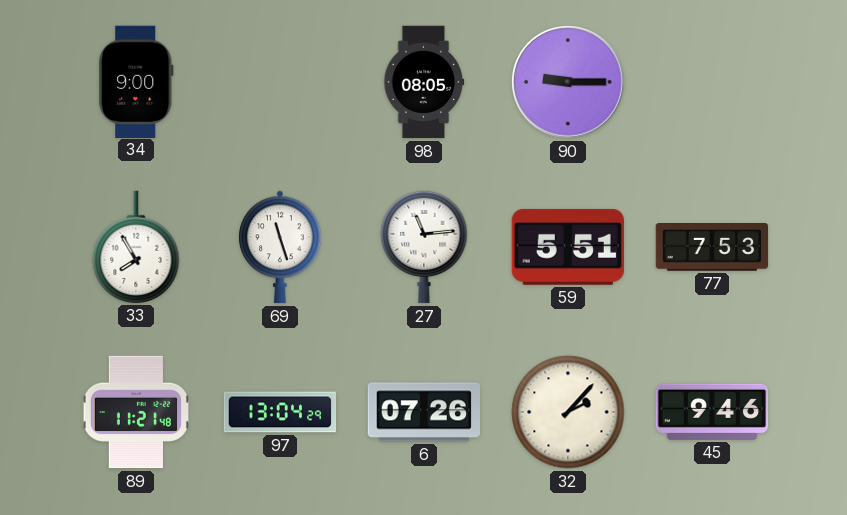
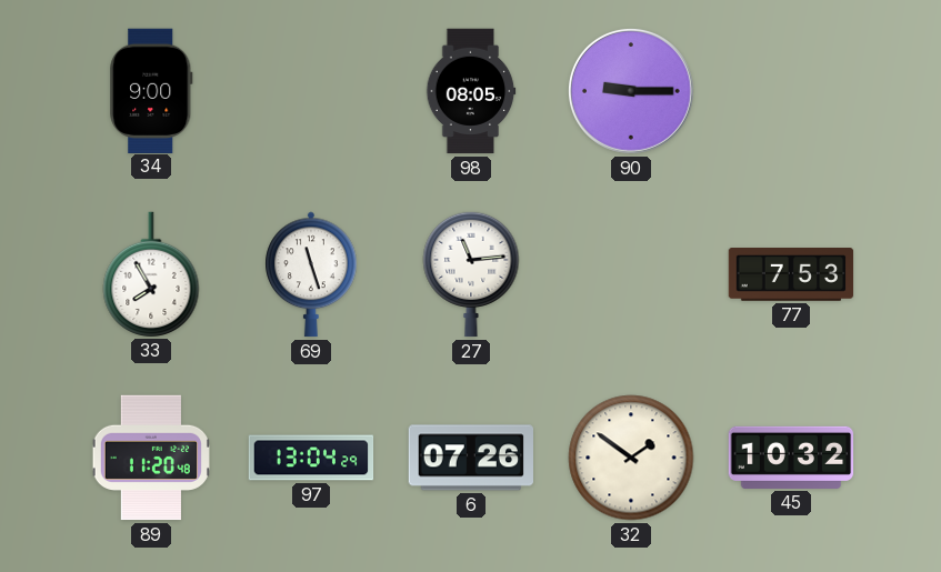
59: 5:51 -> none
89: 11:21 -> 11:20
32: 2:07 -> 1:51
45: 9:46 -> 10:32
